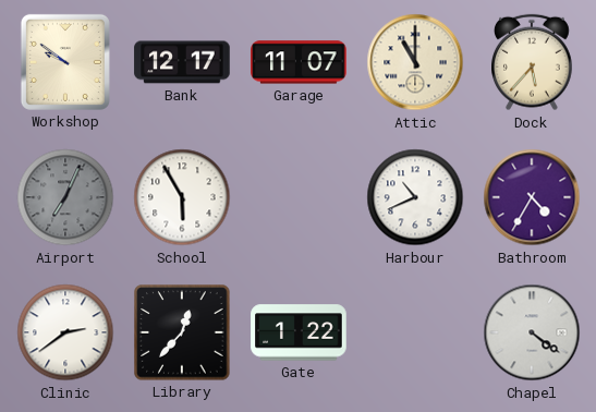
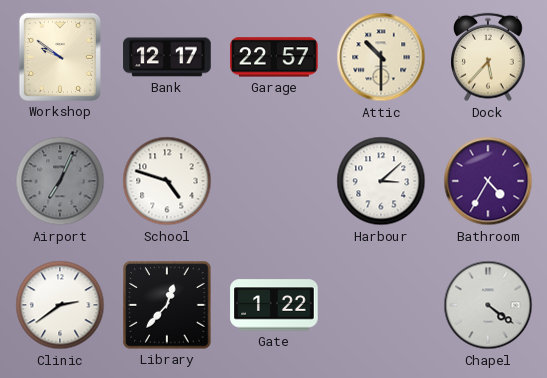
Garage: 11:07 -> 22:57
Attic: 11:00 -> 10:30
School: 5:55 -> 4:48
Harbour: 10:41 -> 3:08
